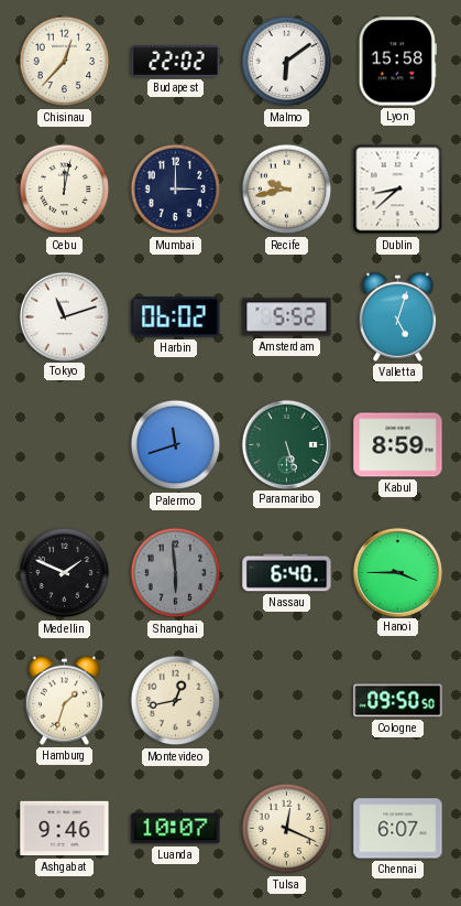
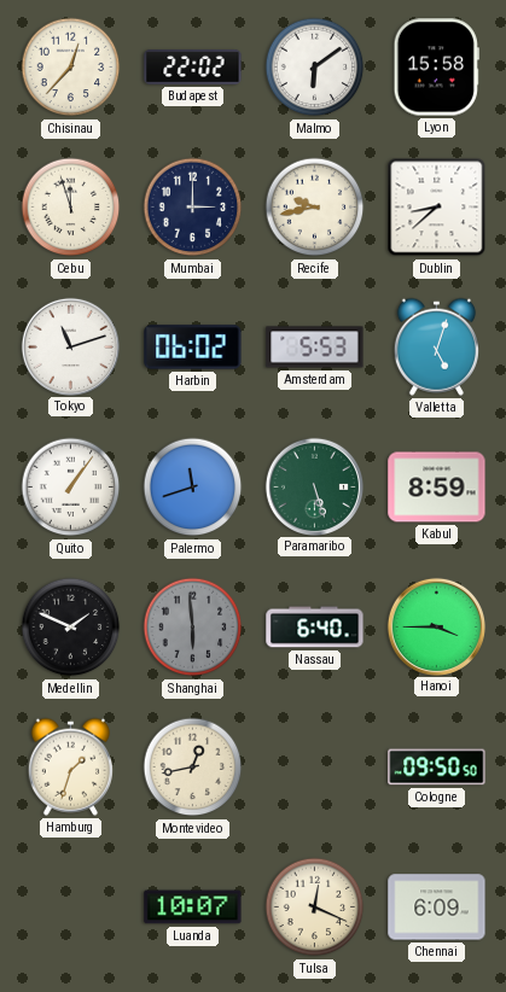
Cebu: 12:02 -> 11:57
Amsterdam: 5:52 -> 5:53
Quito: none -> 1:06
Ashgabat: 9:46 -> none
Chennai: 6:07 -> 6:09
